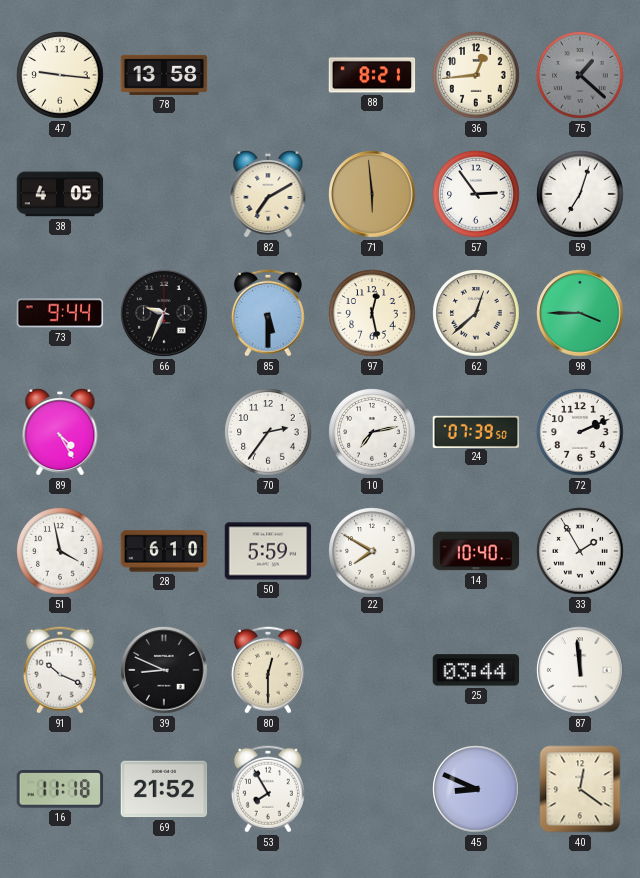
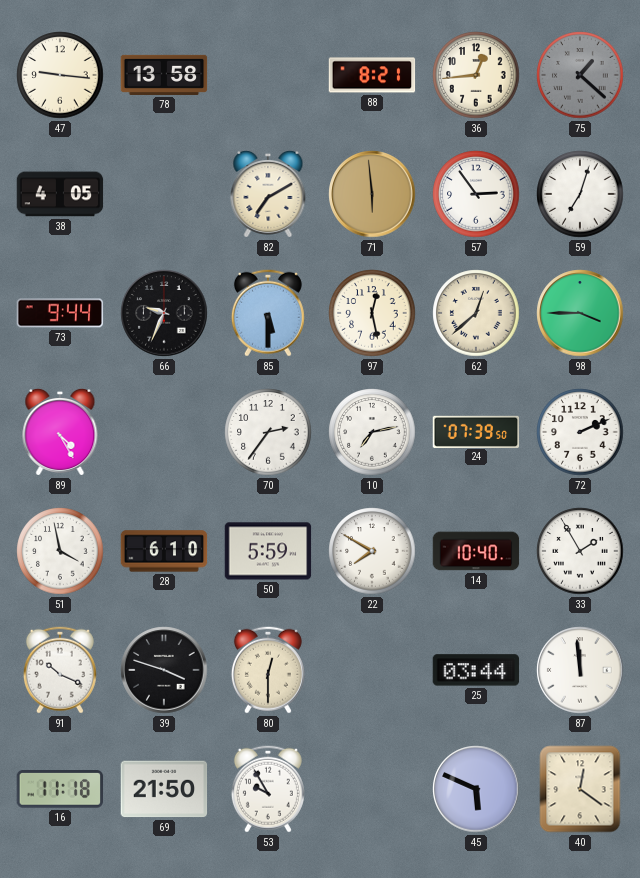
39: 8:49 -> 3:48
69: 21:52 -> 21:50
53: 7:55 -> 9:55
45: 8:49 -> 5:49
